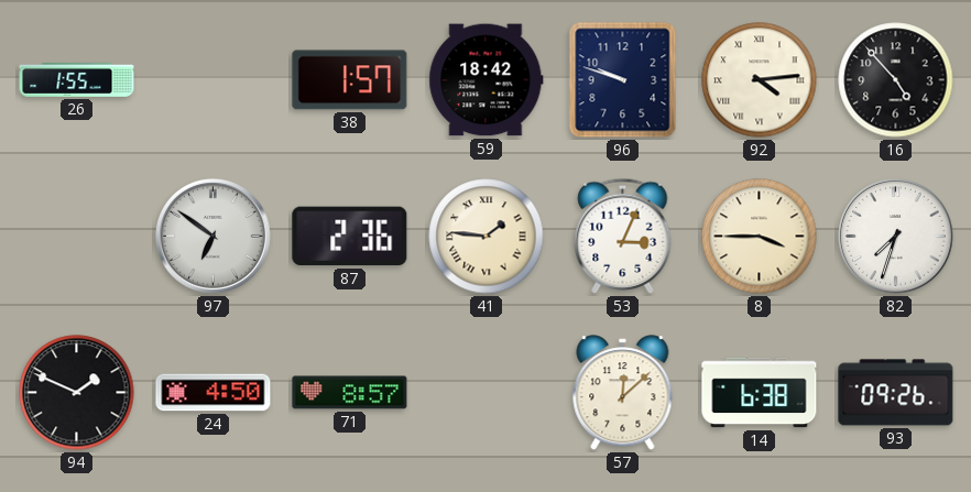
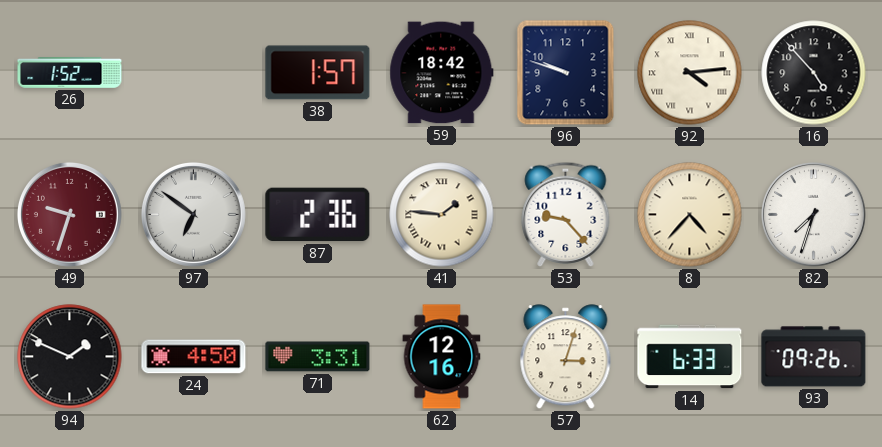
26: 1:55 -> 1:52
49: none -> 9:33
53: 3:04 -> 9:23
8: 3:45 -> 4:37
71: 8:57 -> 3:31
62: none -> 12:16
57: 12:08 -> 3:03
14: 6:38 -> 6:33
